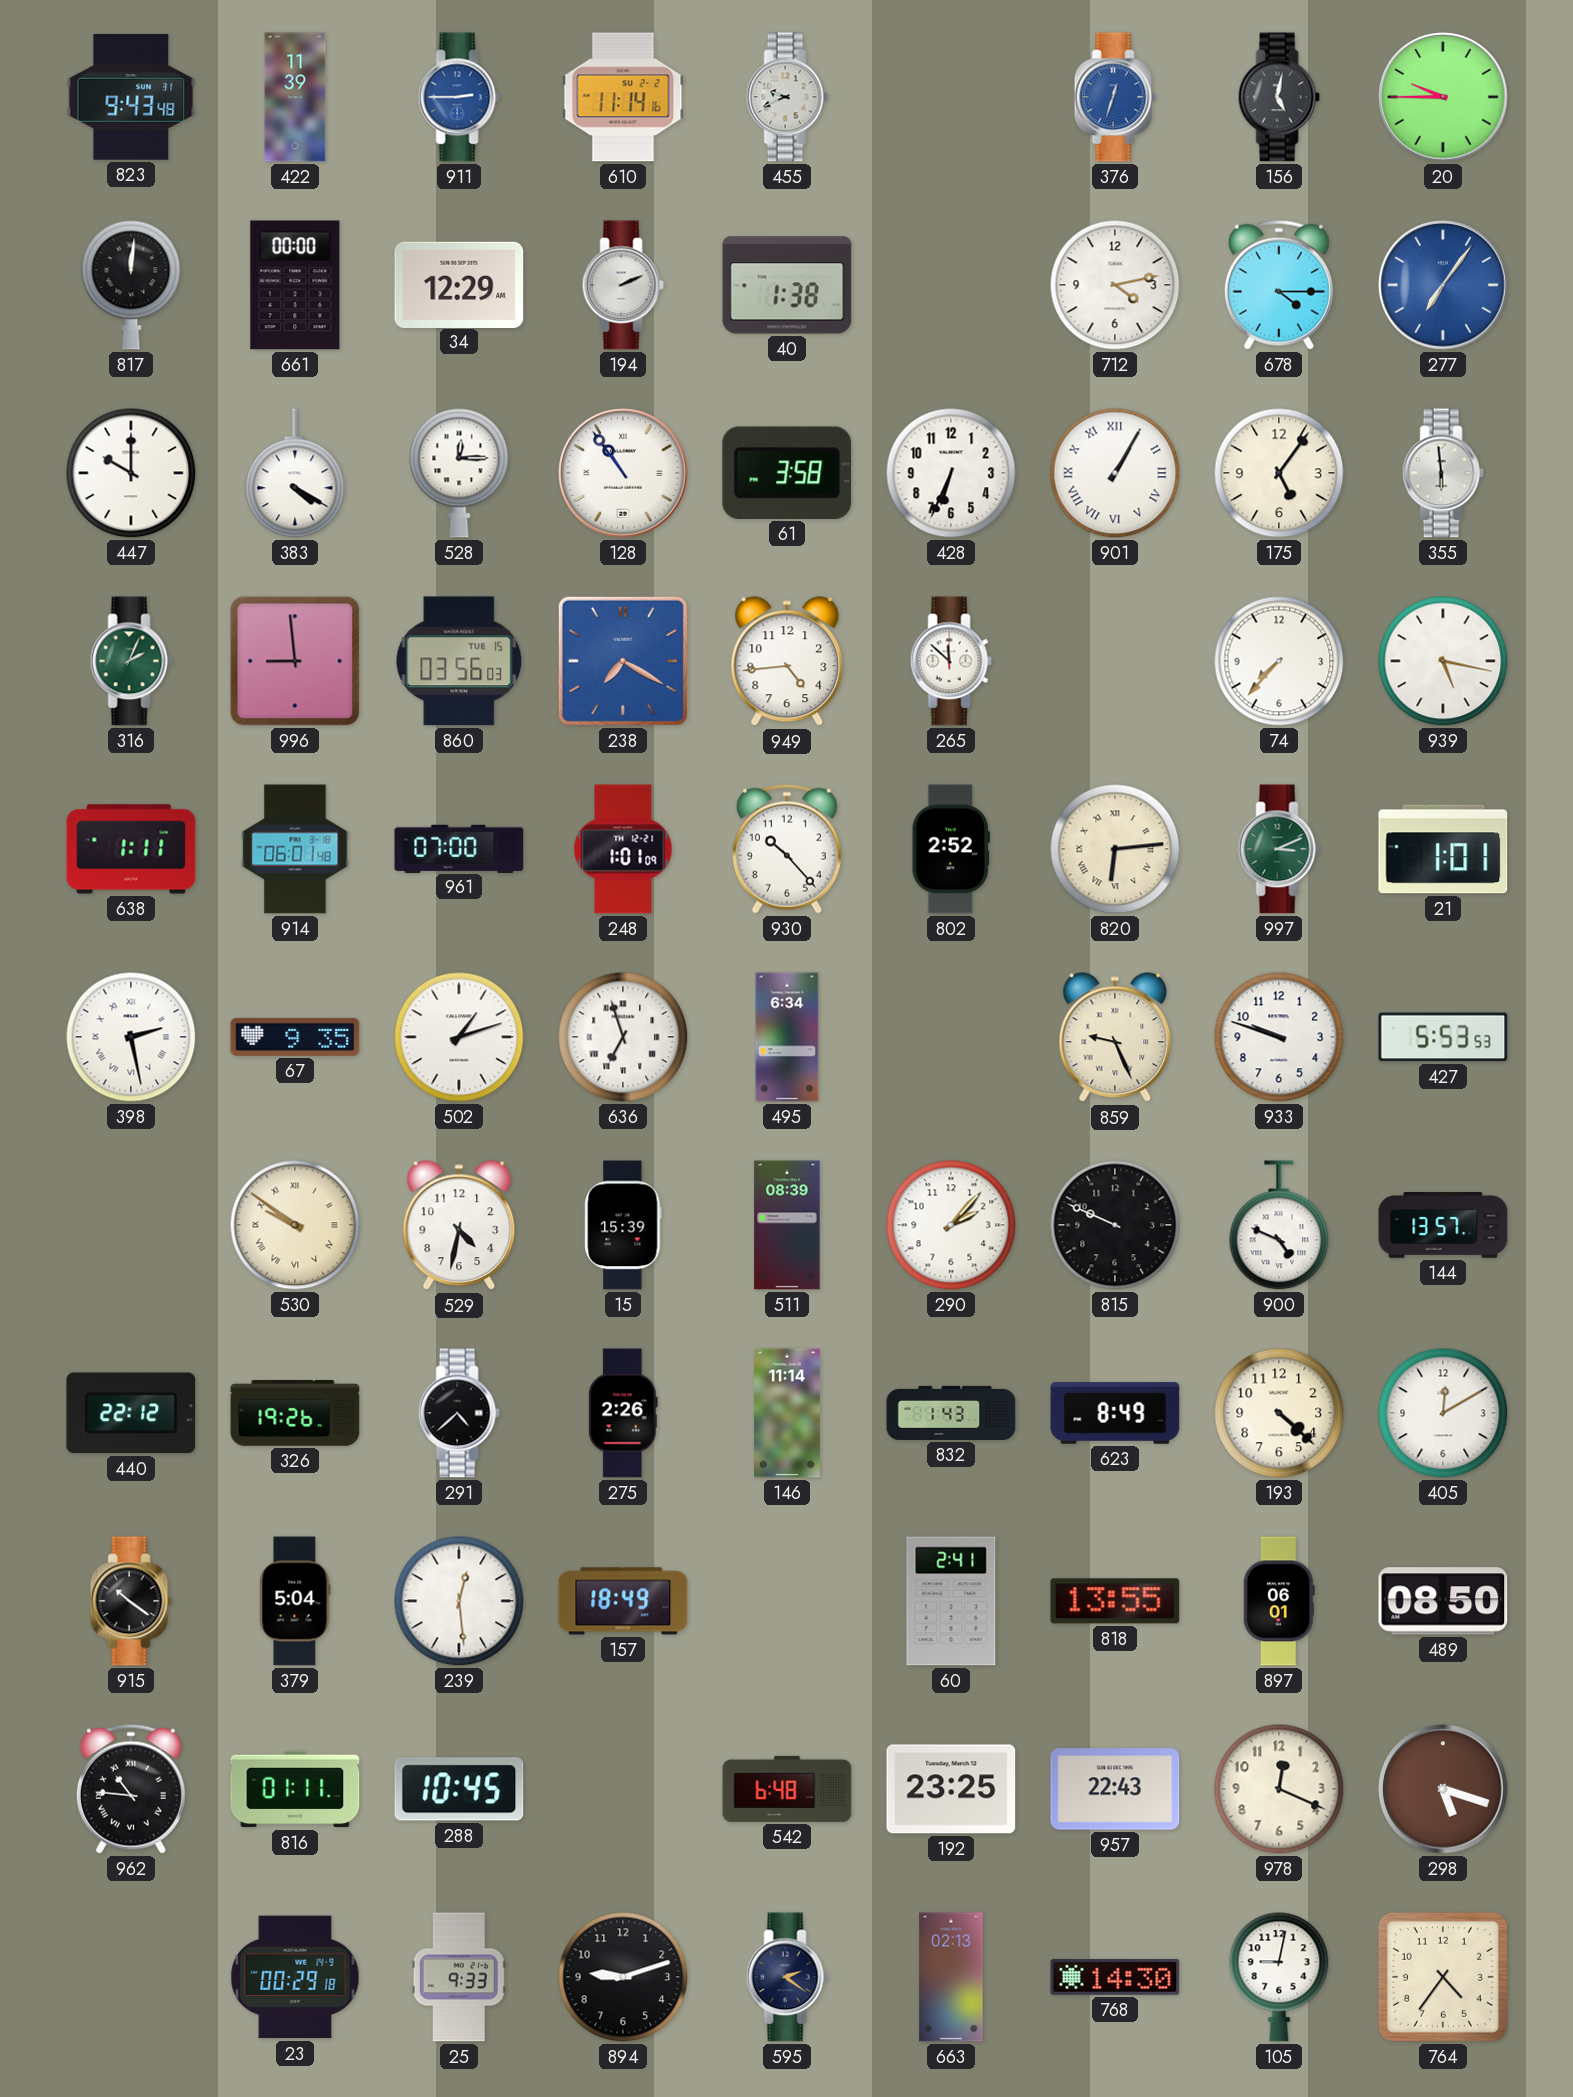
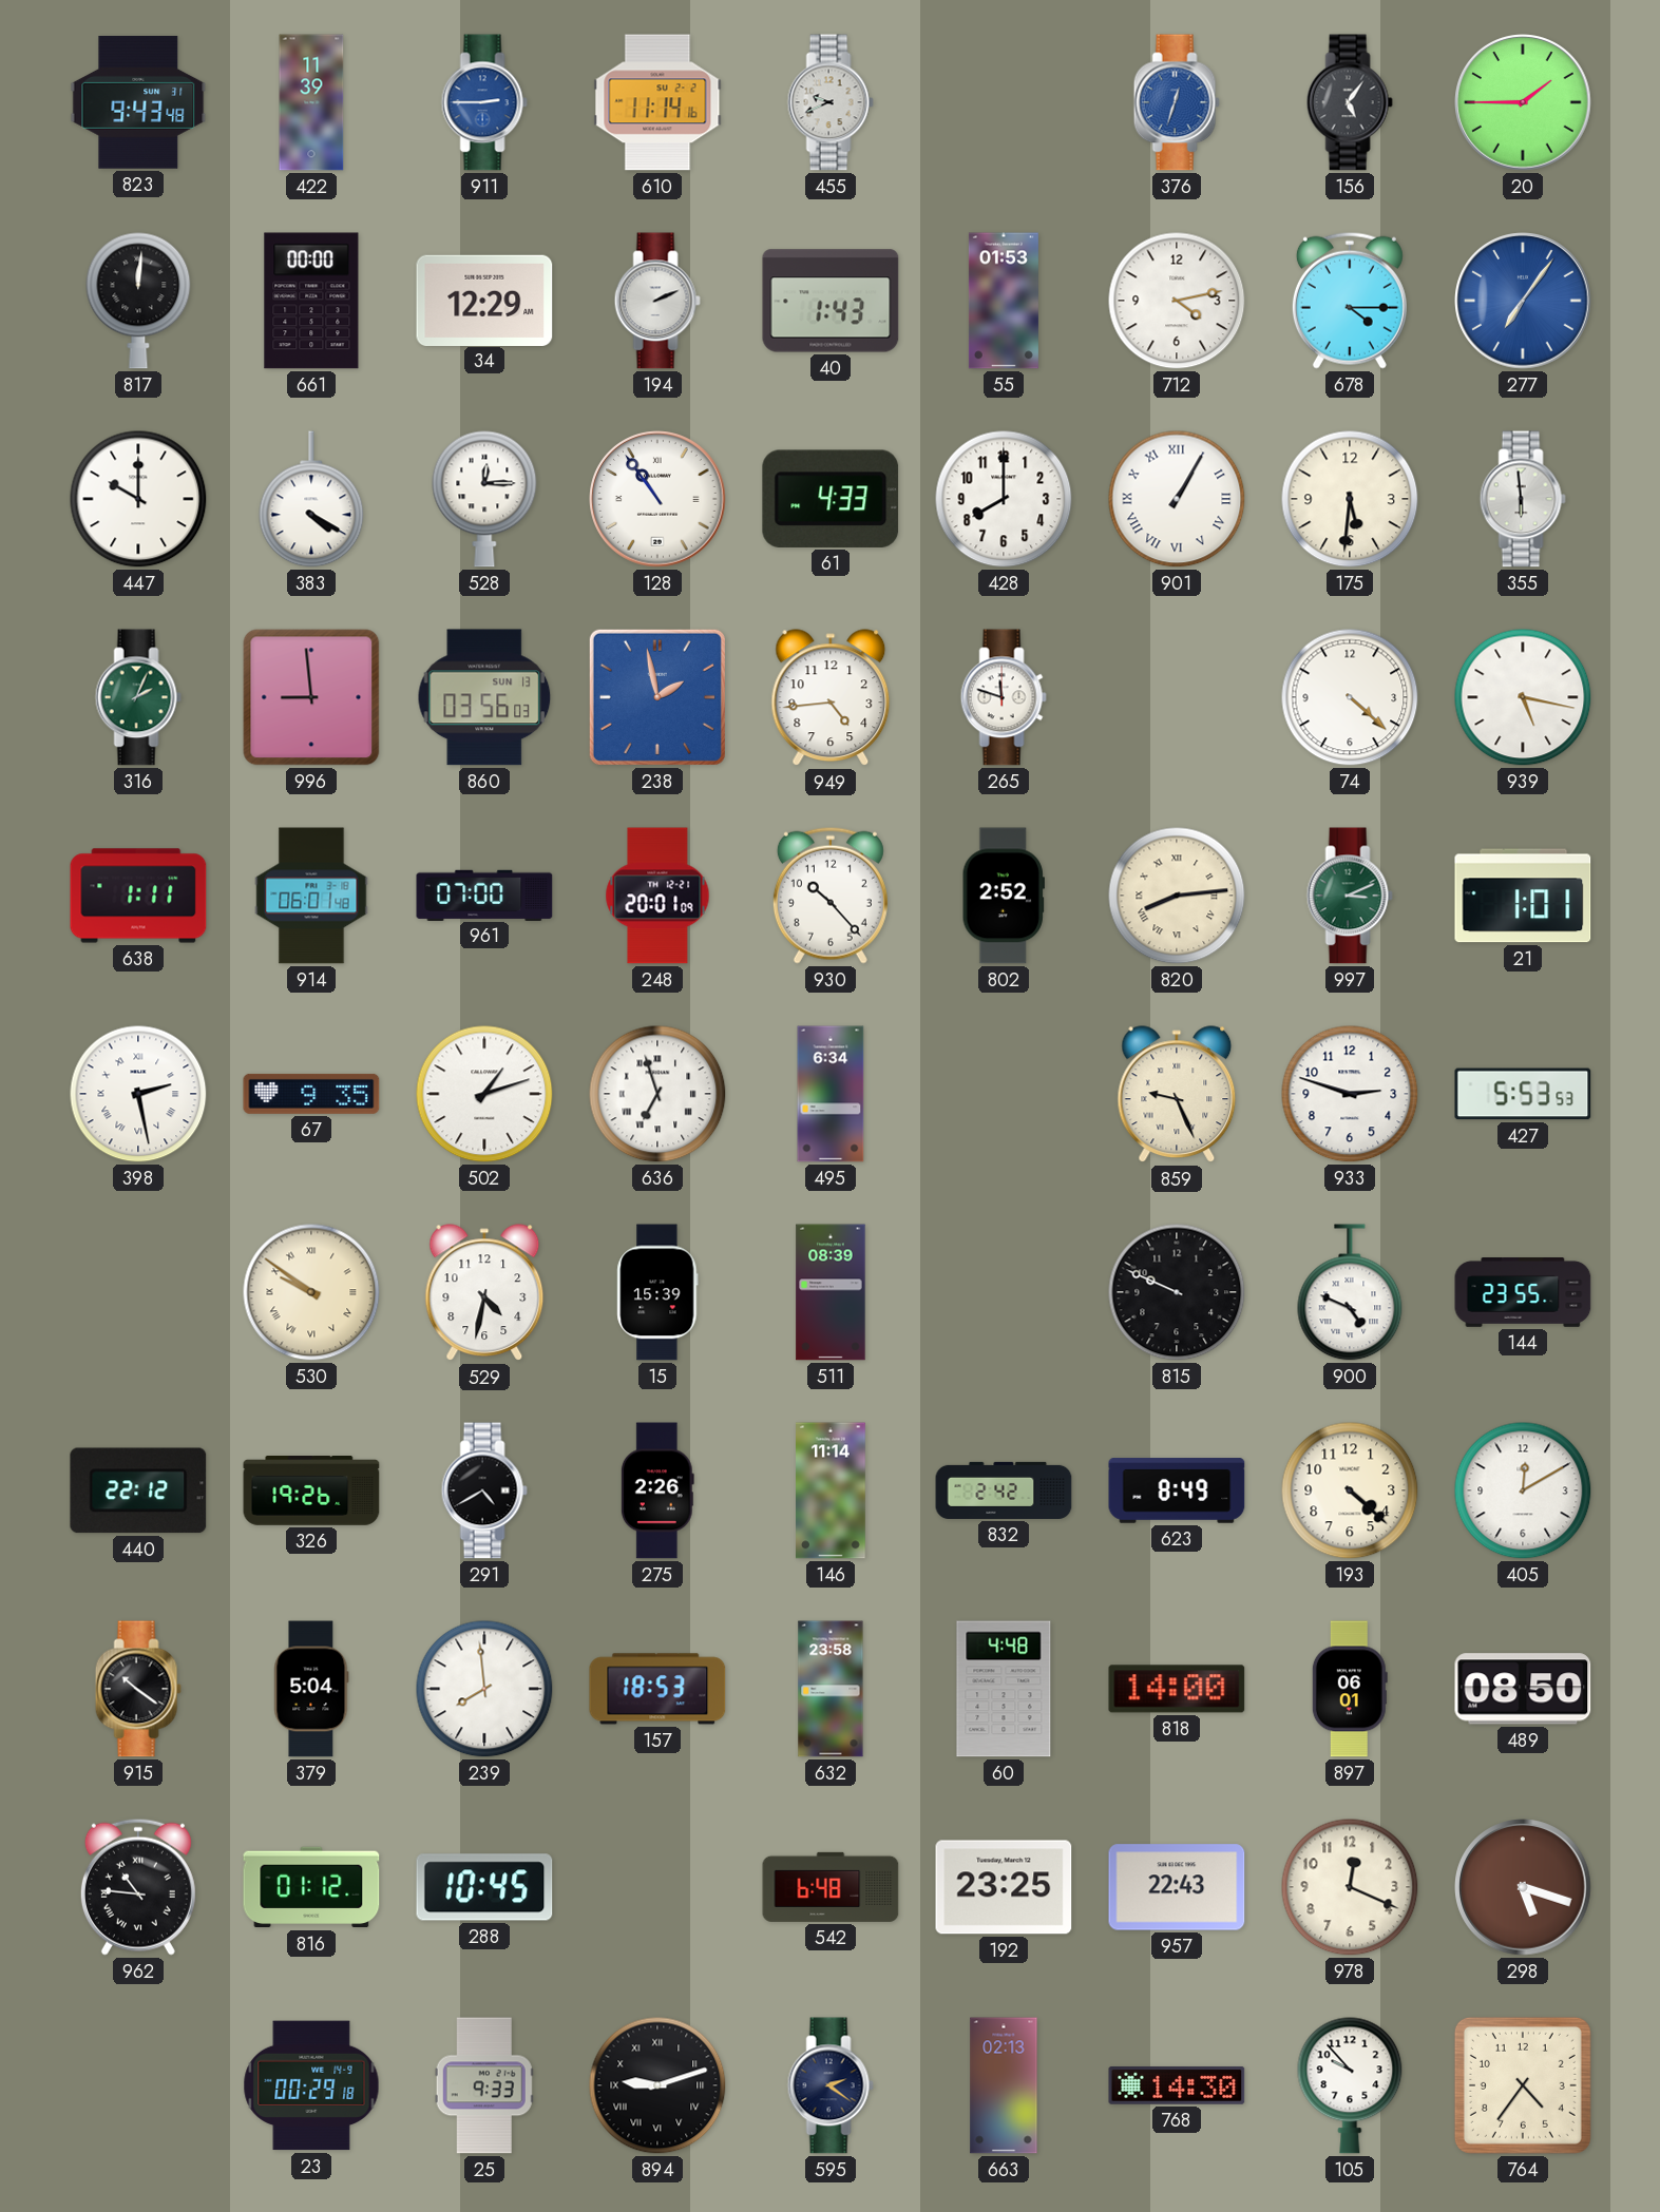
156: 5:02 -> 5:06
20: 9:45 -> 1:45
40: 1:38 -> 1:43
55: none -> 01:53
61: 3:58 -> 4:33
428: 6:34 -> 8:00
175: 5:06 -> 5:31
860 date: TUE 15 -> SUN 13
238: 7:20 -> 1:58
265: 11:52 -> 11:48
74: 7:37 -> 4:22
248: 1:01 -> 20:01
820: 6:14 -> 8:14
933: 9:48 -> 2:48
290: 2:07 -> none
144: 13:57 -> 23:55
291: 4:38 -> 4:40
832: 1:43 -> 2:42
239: 12:29 -> 7:59
157: 18:49 -> 18:53
632: none -> 23:58
60: 2:41 -> 4:48
818: 13:55 -> 14:00
816: 01:11 -> 01:12
894 numerals: Arabic -> Roman
105: 9:02 -> 9:53
